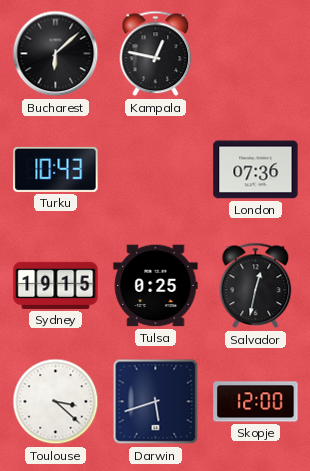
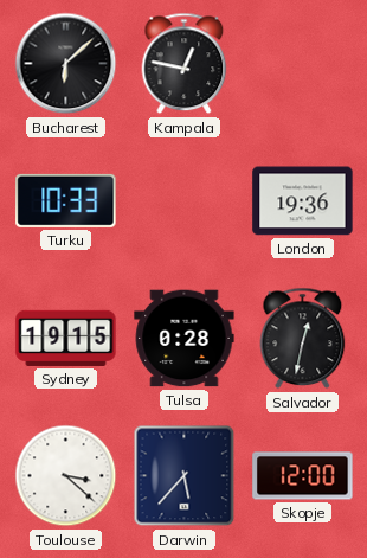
Turku: 10:43 -> 10:33
London: 07:36 -> 19:36
Tulsa: 0:25 -> 0:28
Darwin: 5:42 -> 5:37
